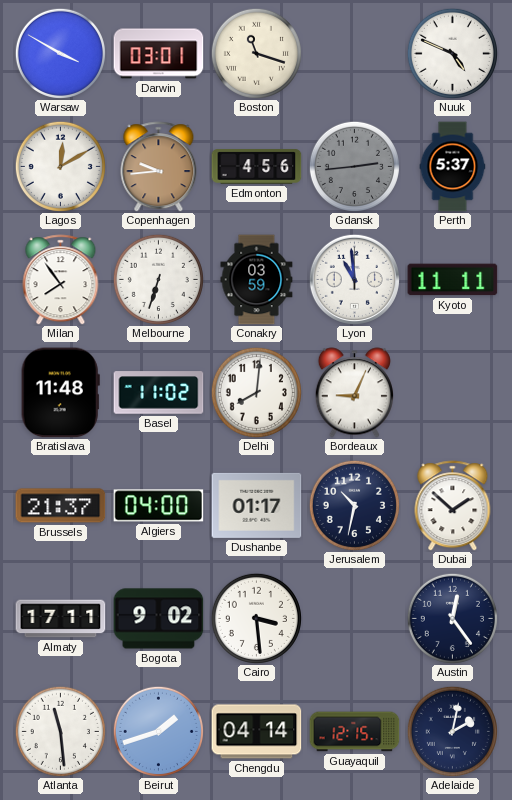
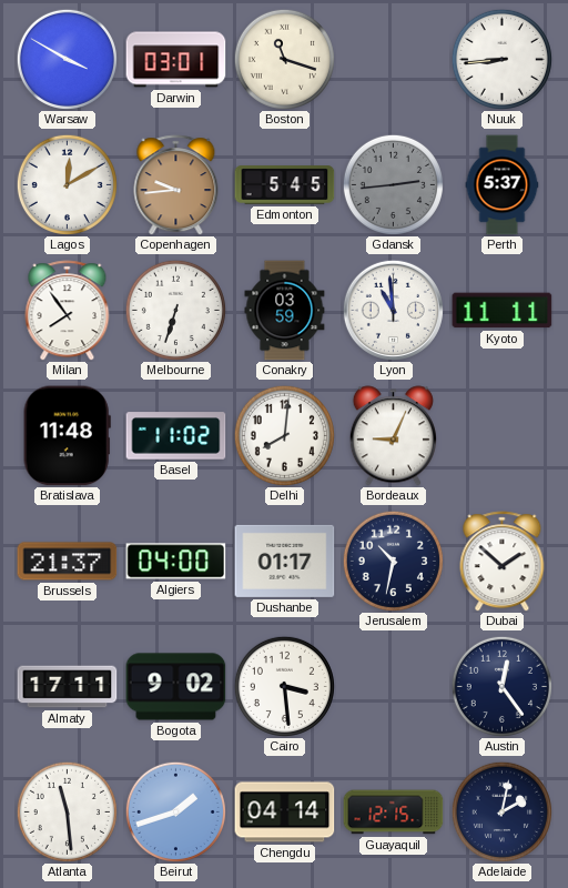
Nuuk: 4:49 -> 8:44
Edmonton: 4:56 -> 5:45
